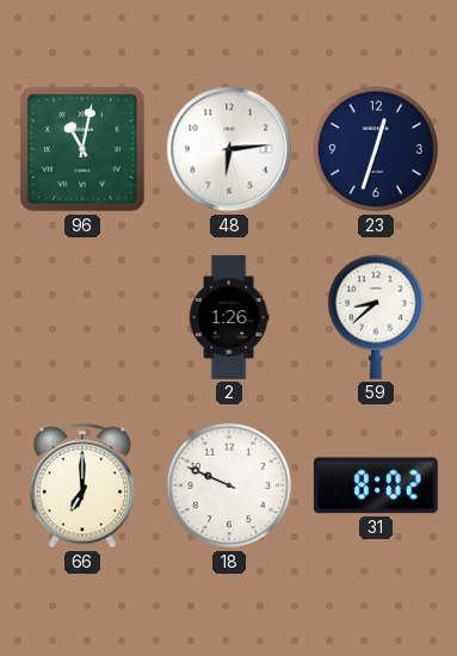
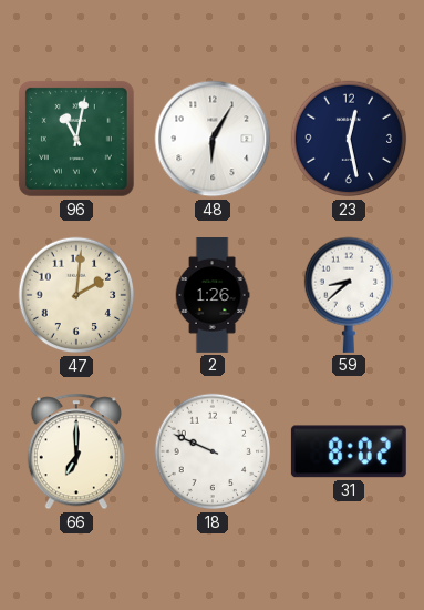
48: 6:14 -> 6:05
23: 12:33 -> 12:28
47: none -> 2:01
